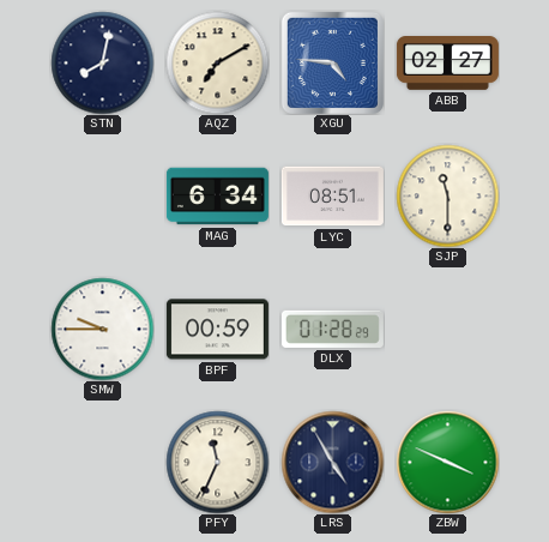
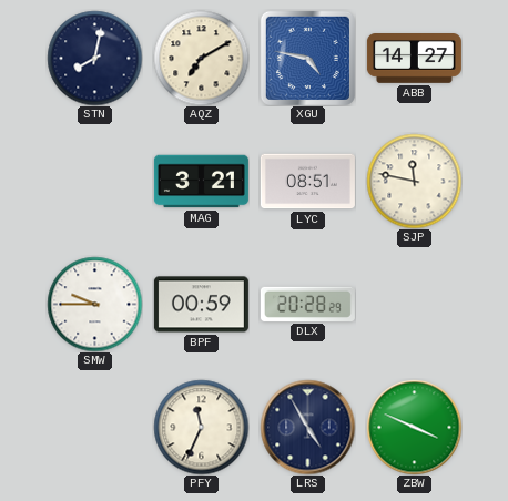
XGU: 4:46 -> 4:47
ABB: 02:27 -> 14:27
MAG: 6:34 -> 3:21
SJP: 11:30 -> 11:47
DLX: 01:28 -> 20:28
